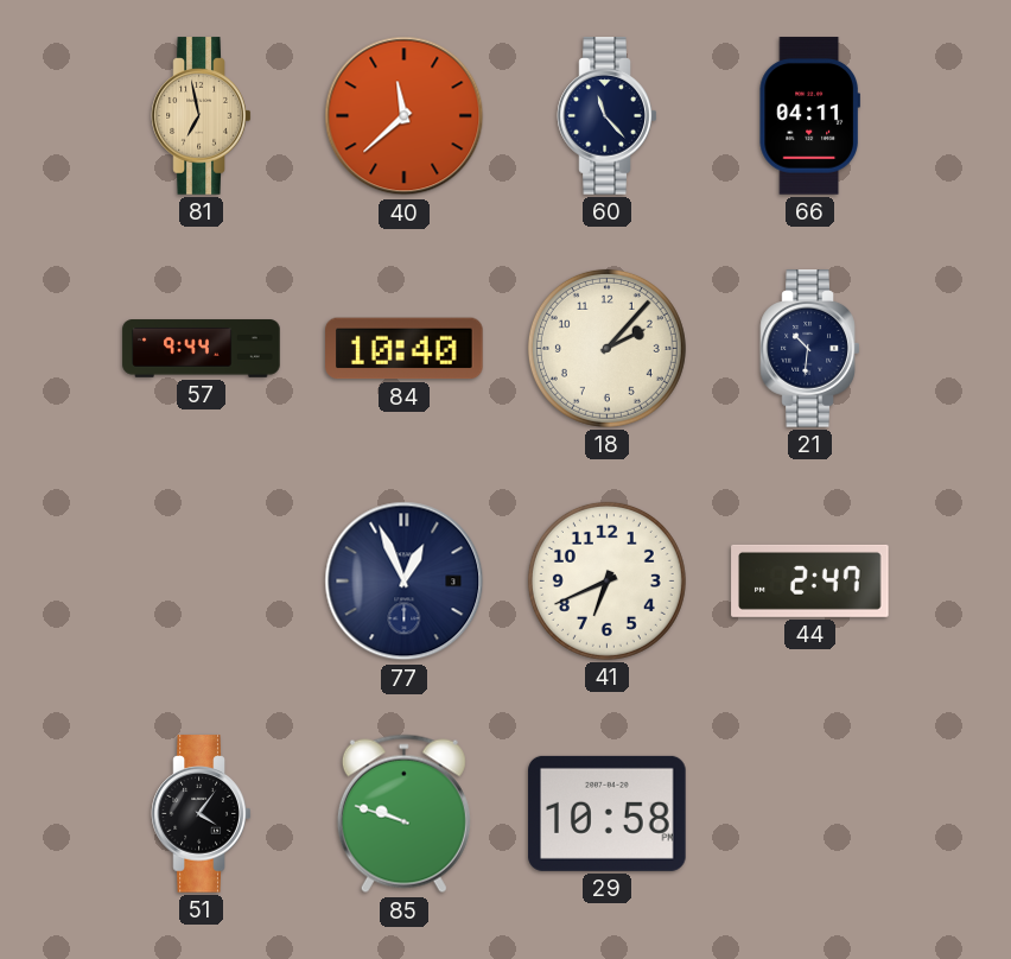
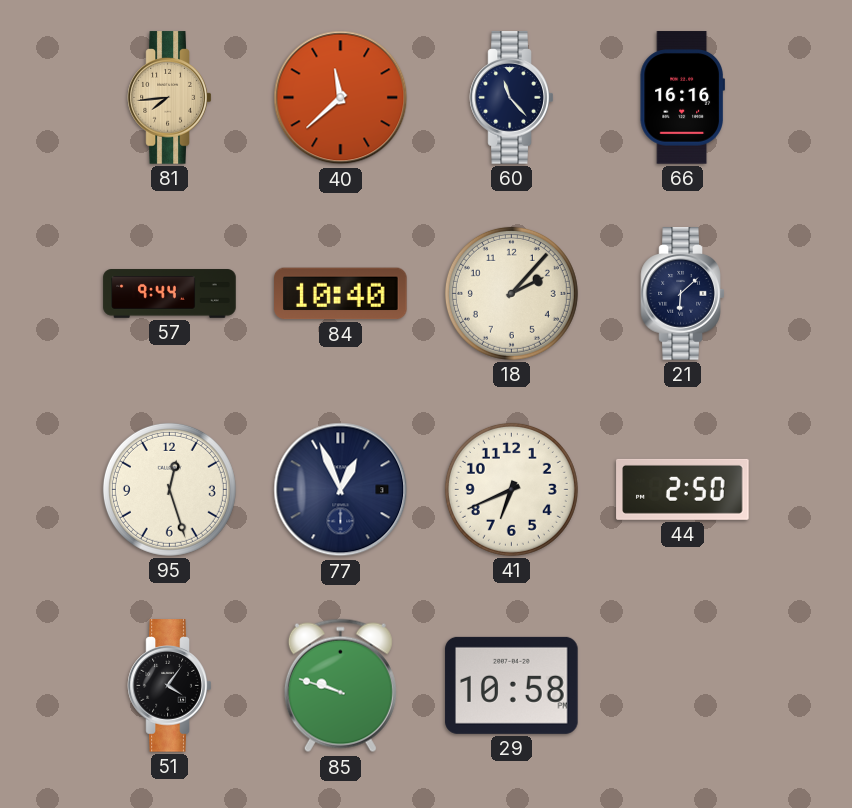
81: 6:58 -> 7:44
66: 04:11 -> 16:16
21: 10:31 -> 6:08
95: none -> 12:27
44: 2:47 -> 2:50
